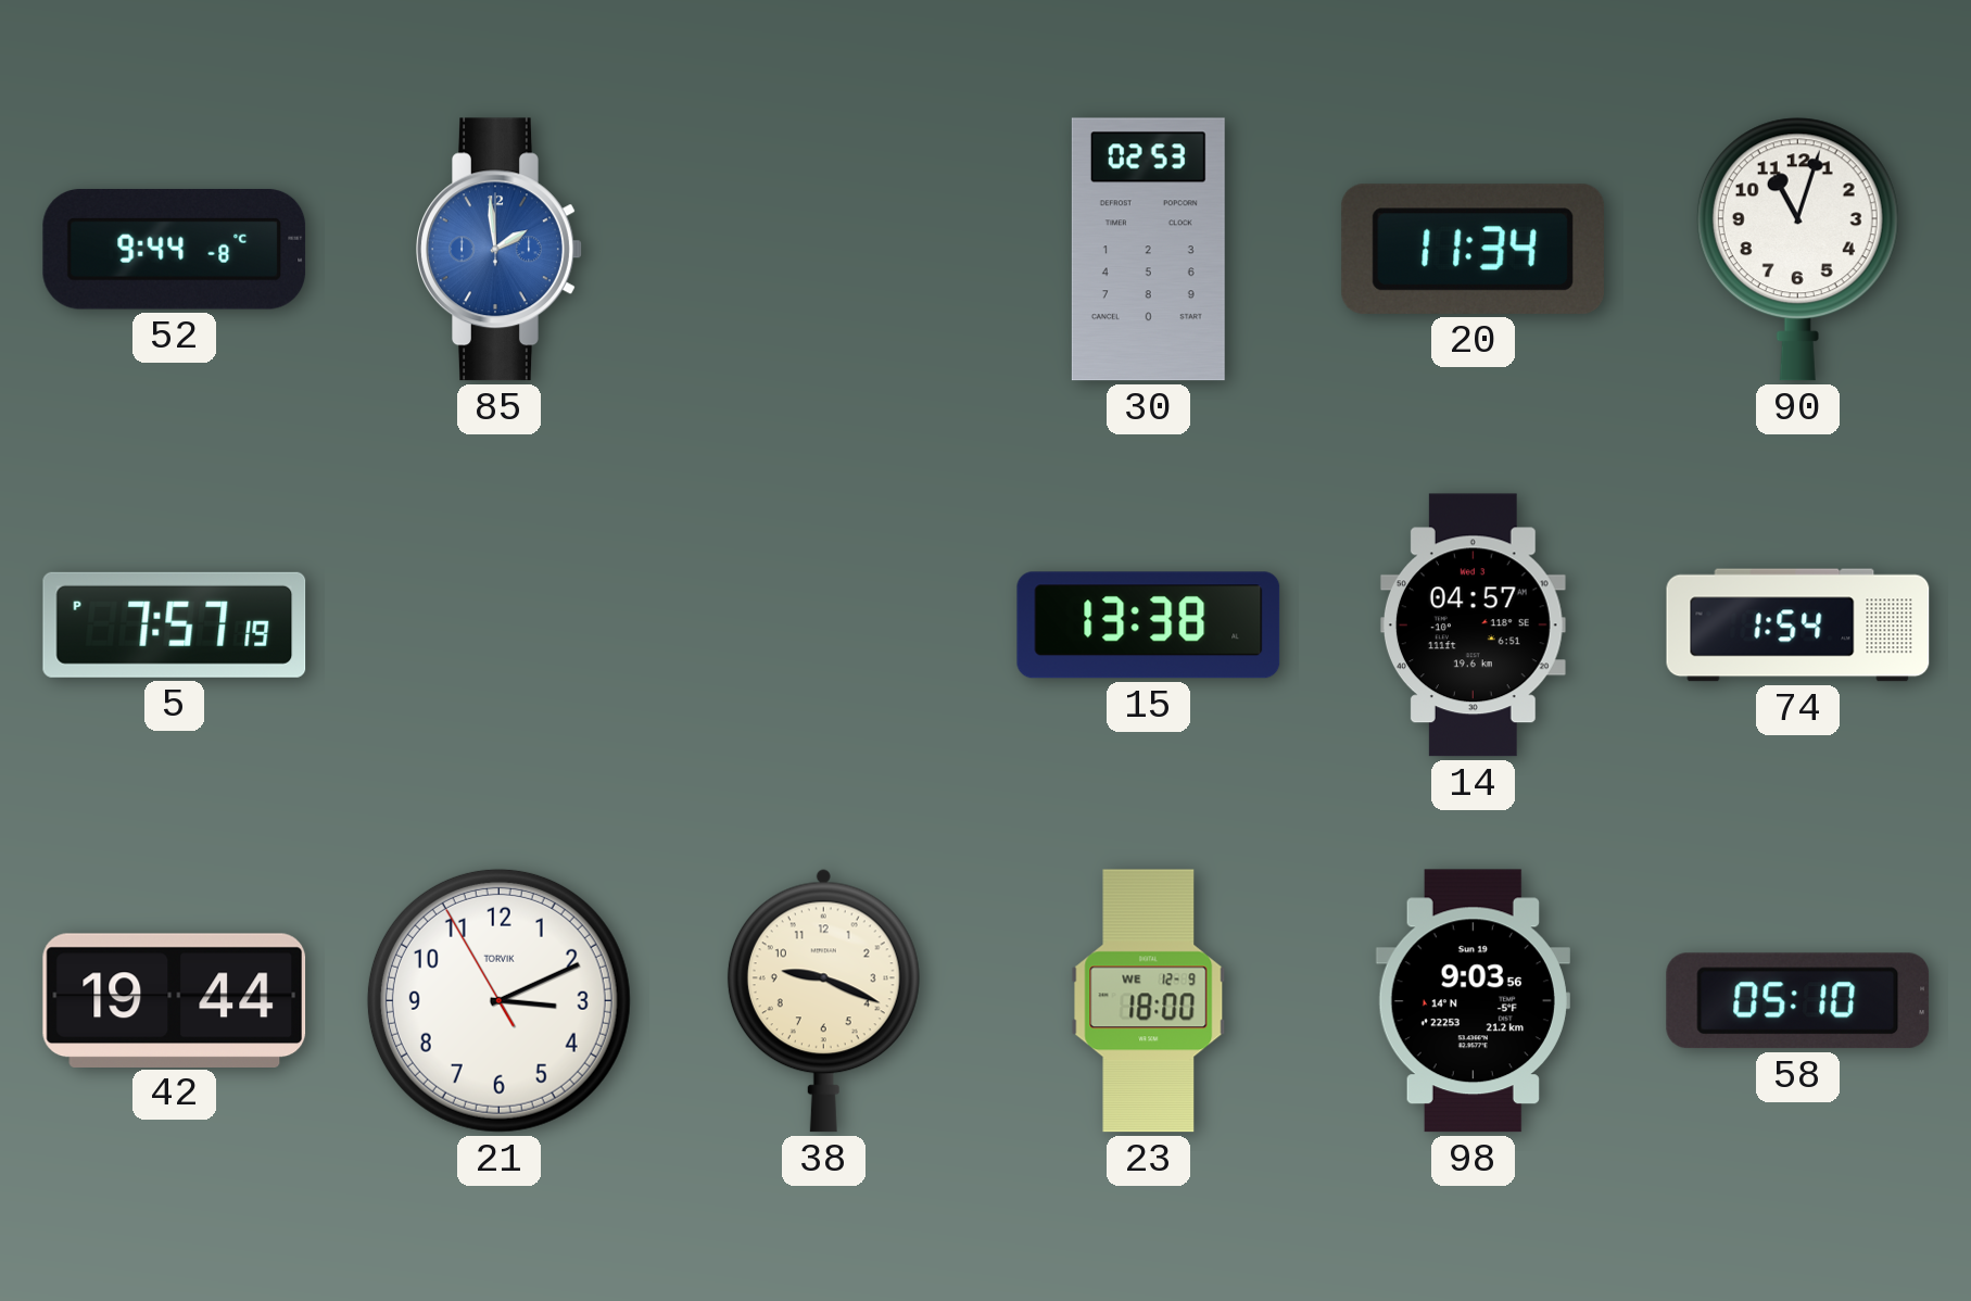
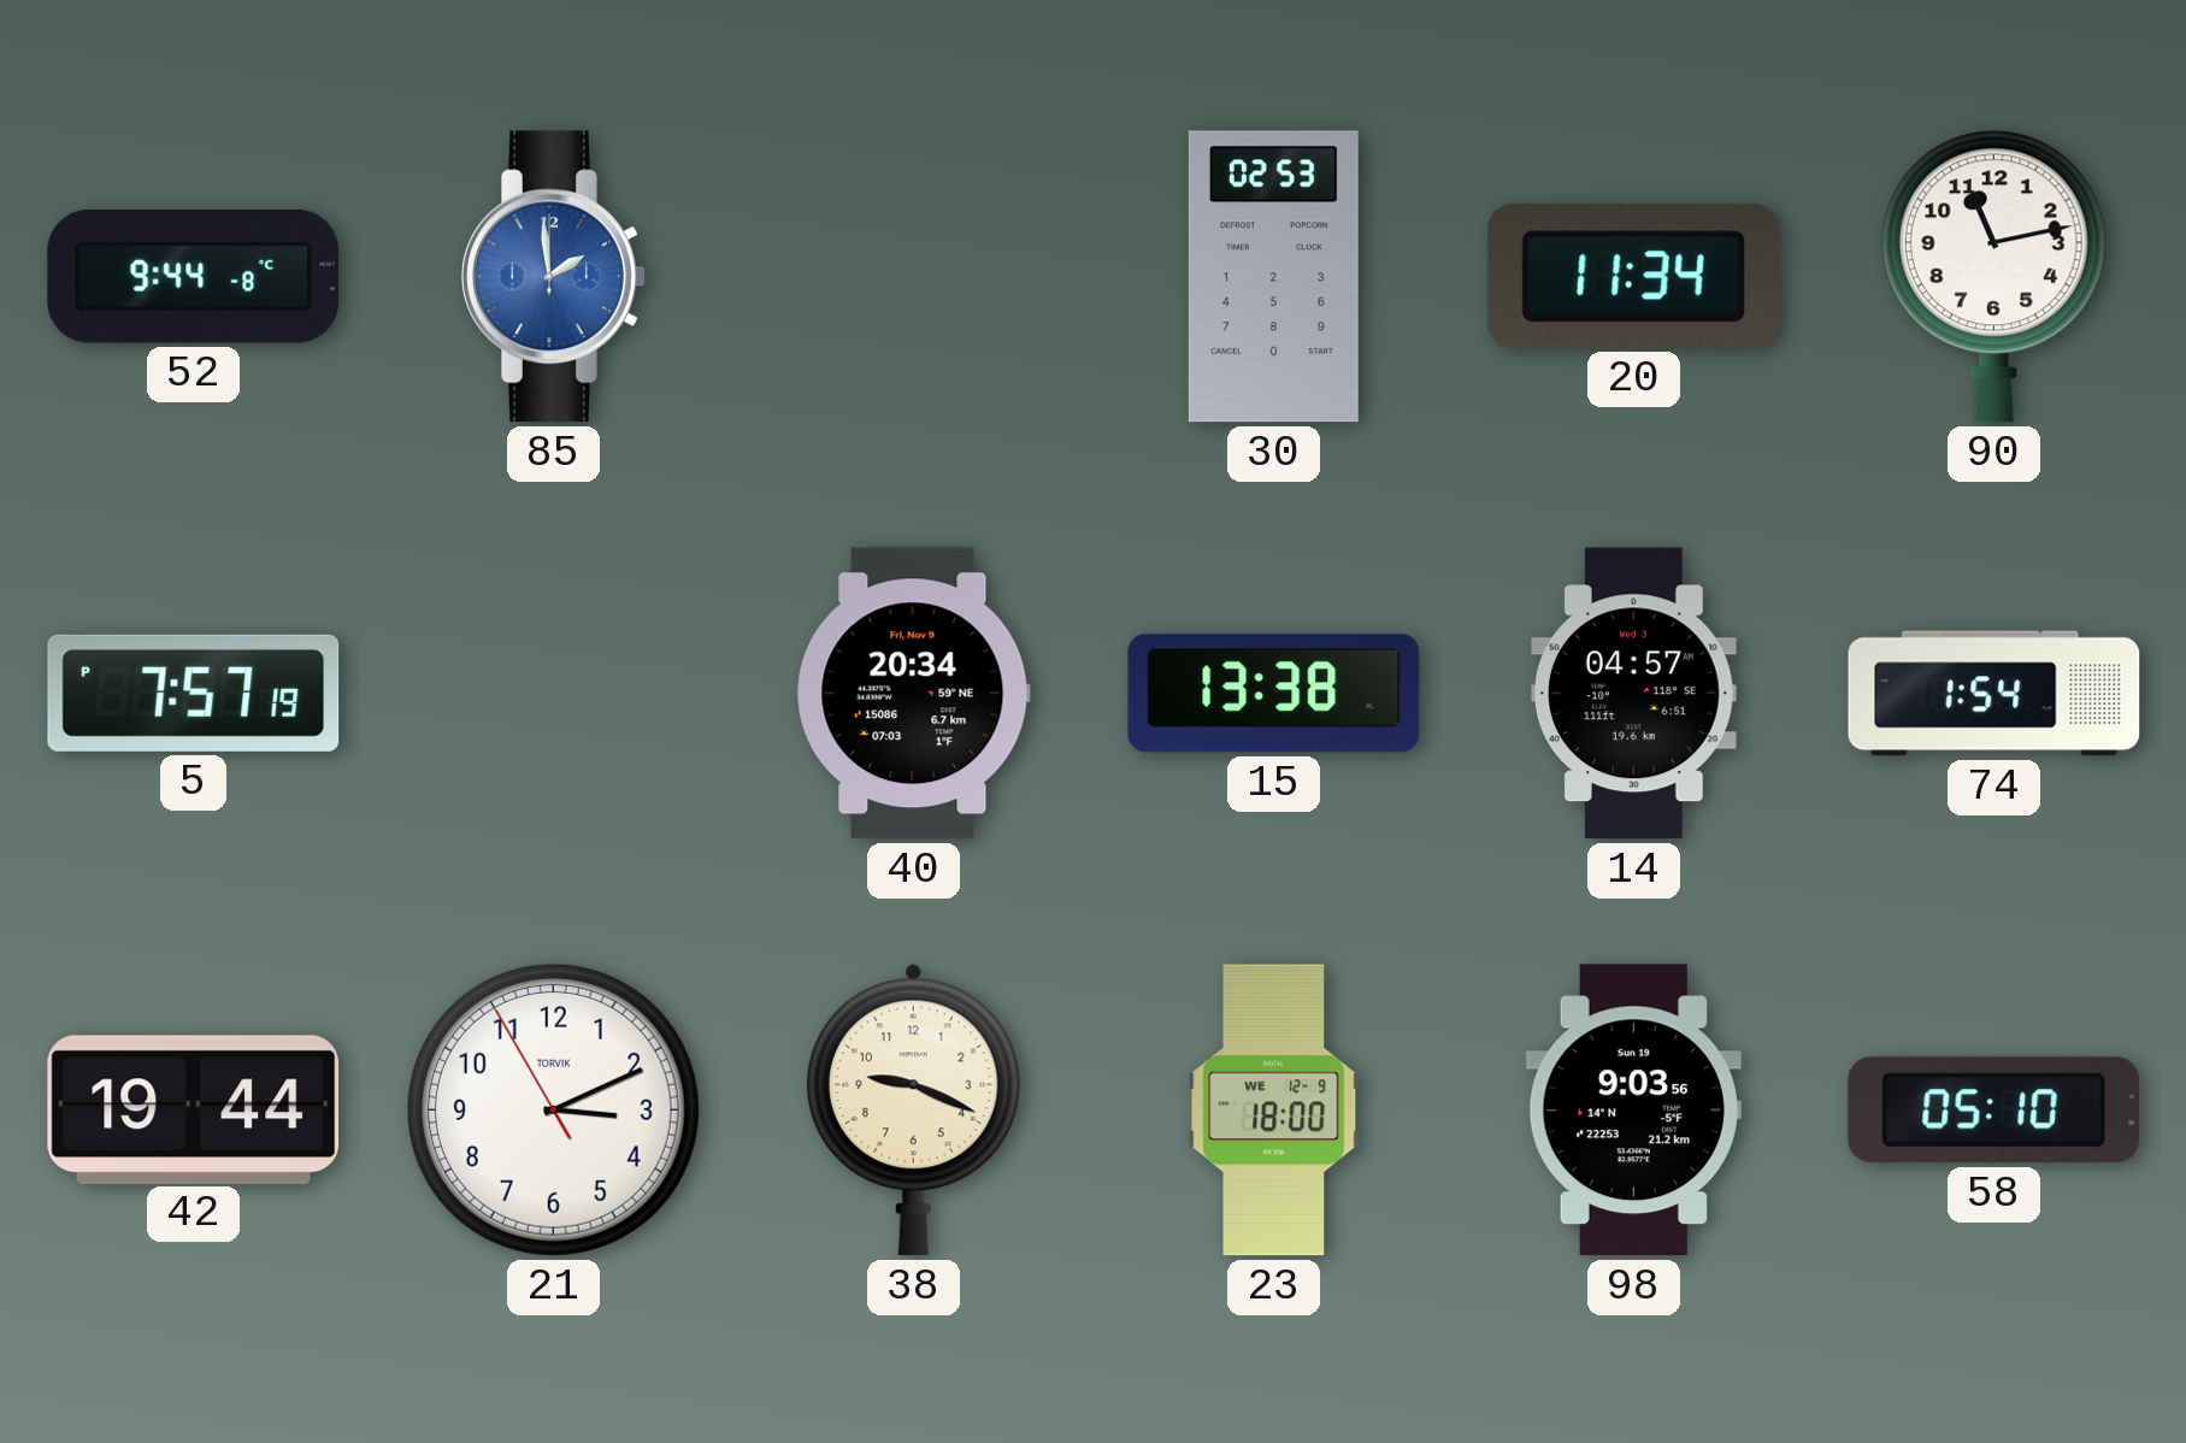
90: 11:03 -> 11:13
40: none -> 20:34
